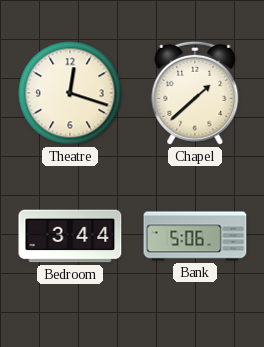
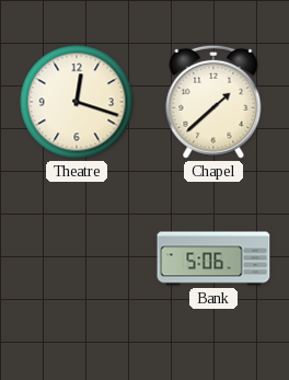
Bedroom: 3:44 -> none
